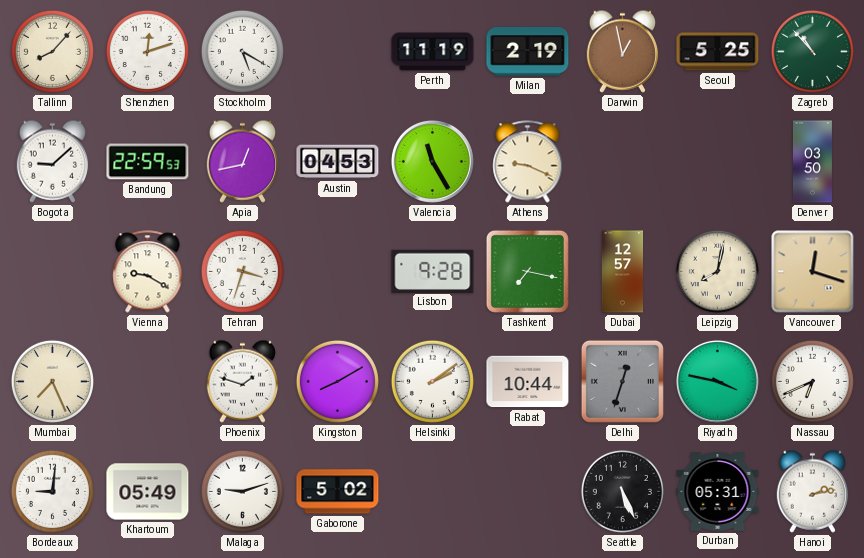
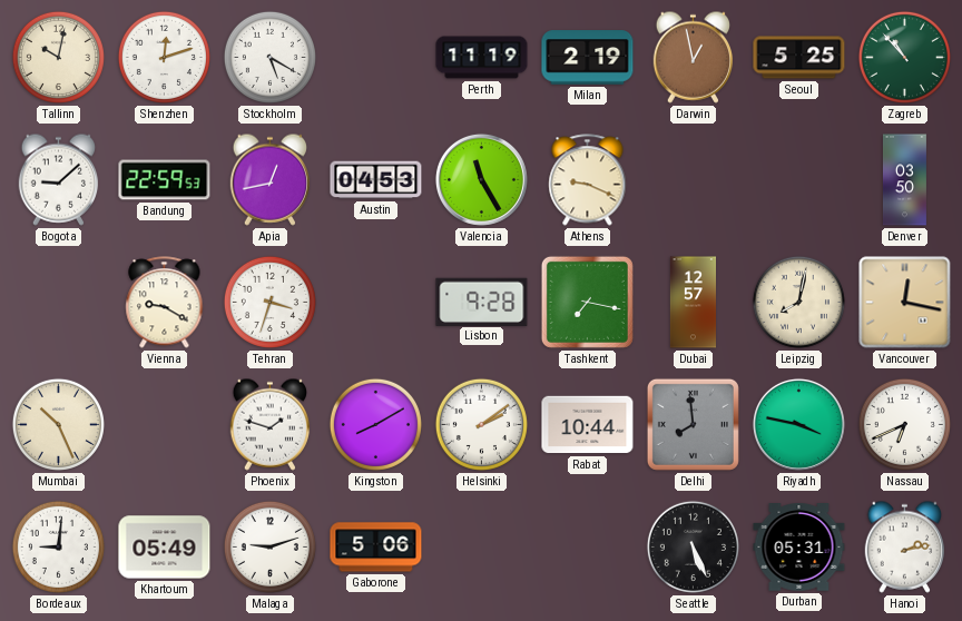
Tallinn: 8:07 -> 10:02
Vancouver: 12:18 -> 12:17
Mumbai: 7:26 -> 10:26
Delhi: 12:33 -> 7:59
Gaborone: 5:02 -> 5:06
